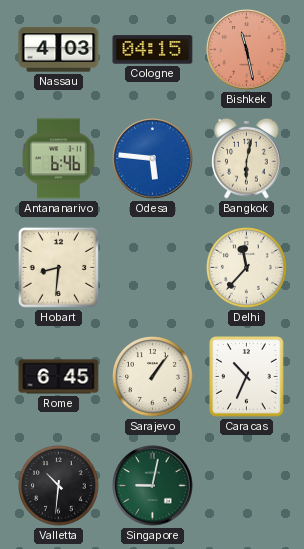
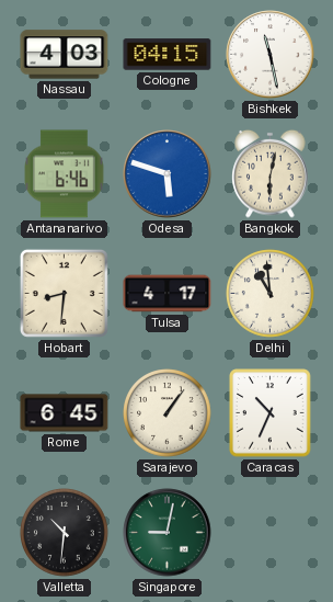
Bishkek dial: salmon -> white
Odesa: 5:46 -> 5:48
Tulsa: none -> 4:17
Delhi: 11:37 -> 10:59
